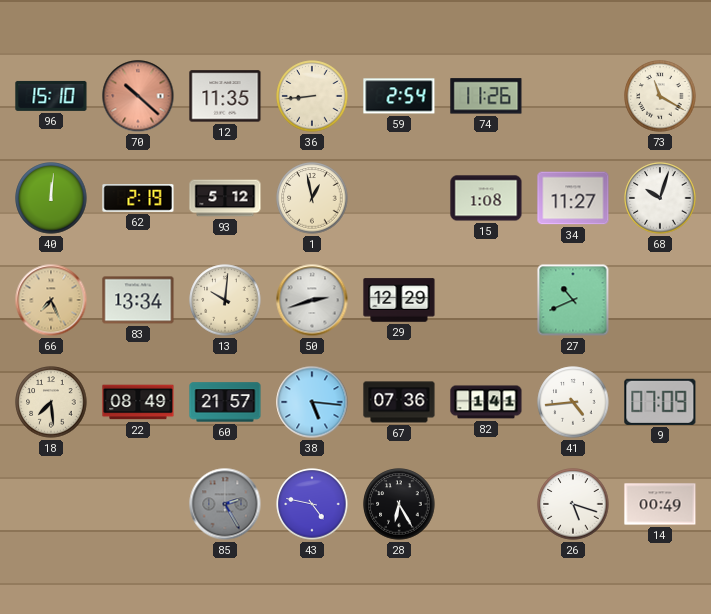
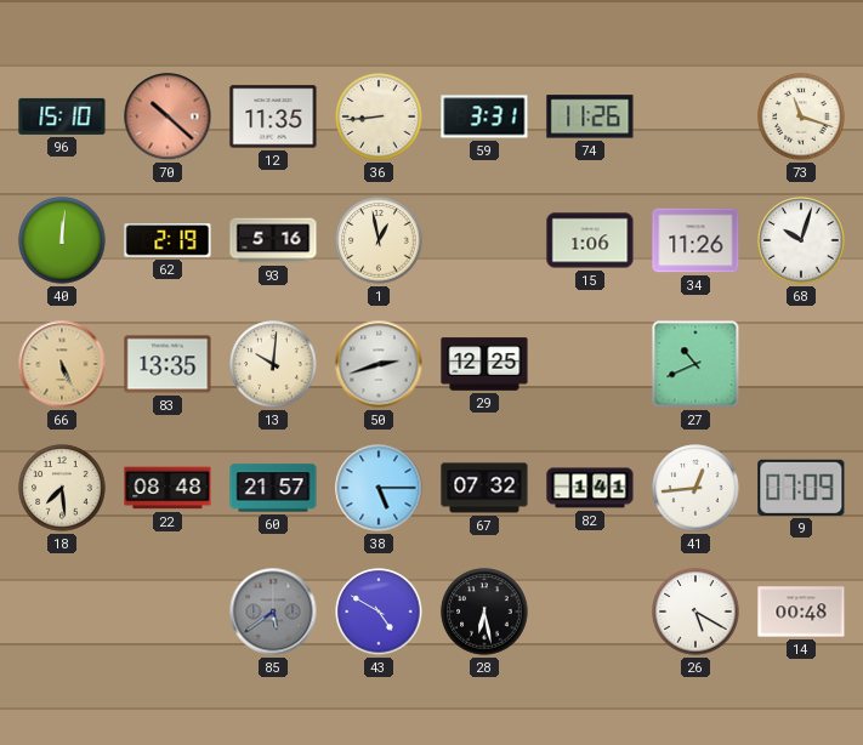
59: 2:54 -> 3:31
73: 11:20 -> 11:18
93: 5:12 -> 5:16
15: 1:08 -> 1:06
34: 11:27 -> 11:26
66: 7:26 -> 5:26
83: 13:34 -> 13:35
29: 12:29 -> 12:25
22: 08:49 -> 08:48
38: 5:16 -> 5:15
67: 07:36 -> 07:32
41: 4:44 -> 12:44
85: 2:25 -> 5:39
43: 4:47 -> 4:50
28: 6:25 -> 6:28
26: 5:18 -> 5:20
14: 00:49 -> 00:48
